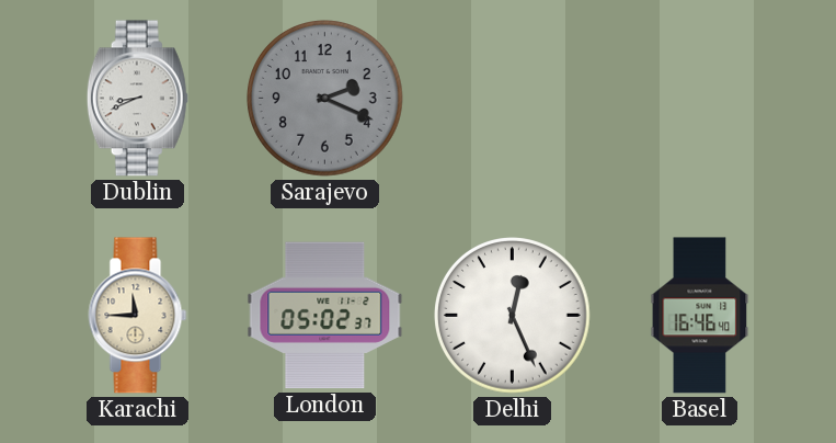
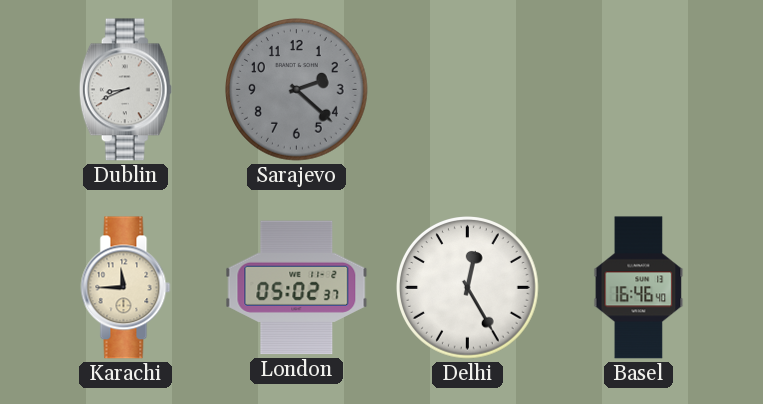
Sarajevo: 2:19 -> 2:22
Delhi: 12:26 -> 12:25
